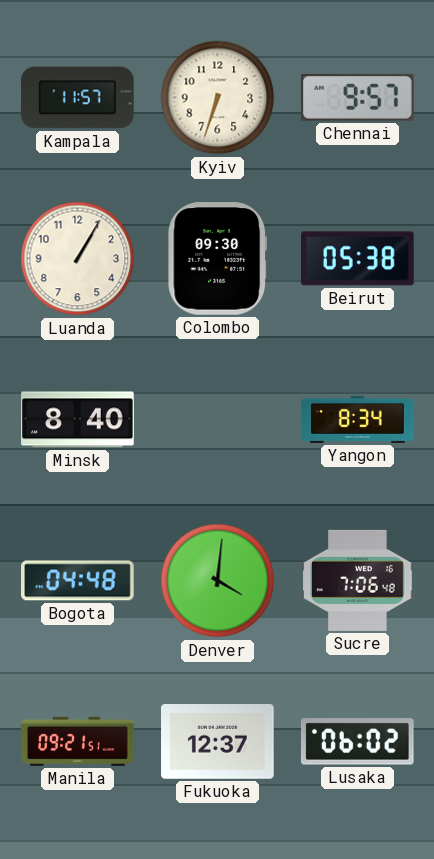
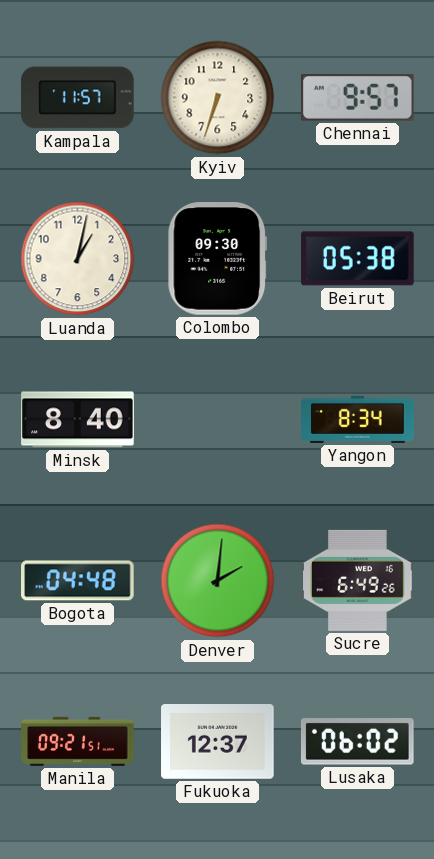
Luanda: 1:05 -> 1:02
Denver: 4:01 -> 2:01
Sucre: 7:06 -> 6:49
